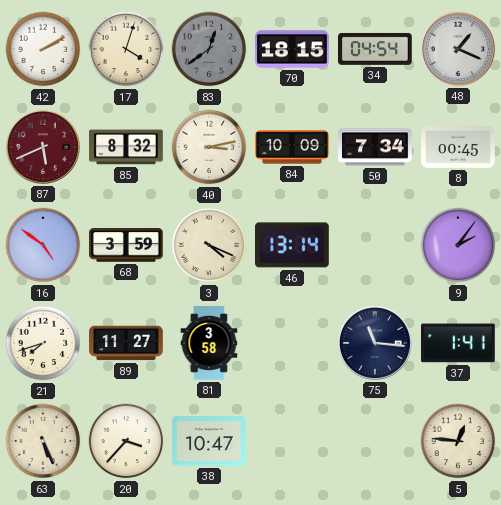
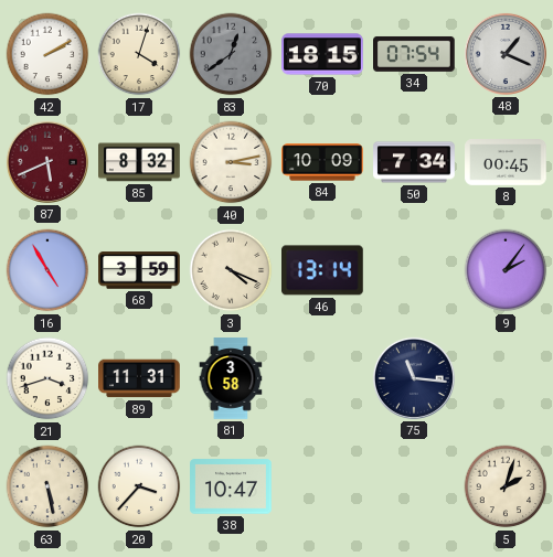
34: 04:54 -> 07:54
16: 4:51 -> 4:55
21: 7:42 -> 3:42
89: 11:27 -> 11:31
37: 1:41 -> none
63: 5:26 -> 5:28
5: 12:46 -> 2:03
